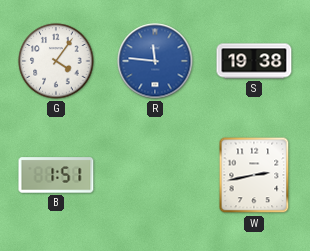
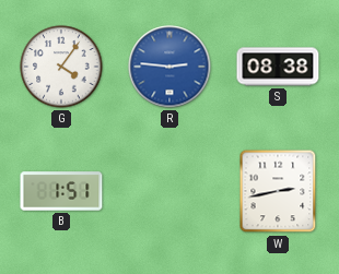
R: 11:46 -> 2:46
S: 19:38 -> 08:38
